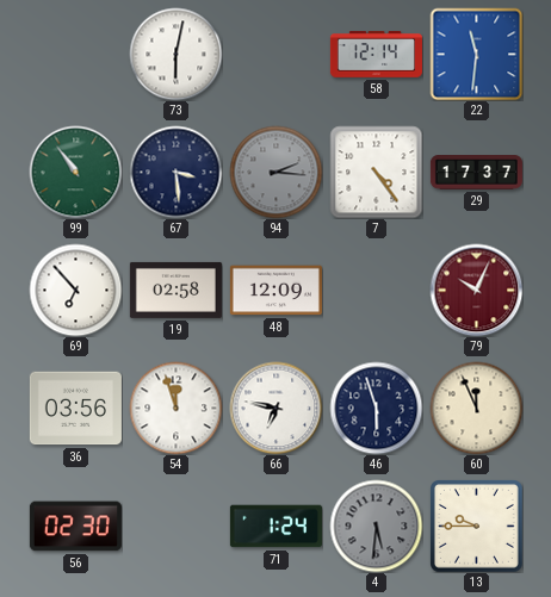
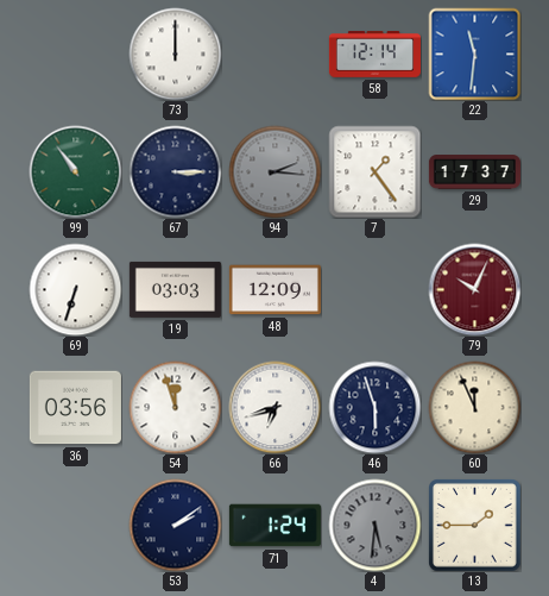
73: 6:02 -> 12:00
67: 3:29 -> 3:15
7: 4:24 -> 1:24
69: 6:53 -> 6:33
19: 02:58 -> 03:03
66: 6:47 -> 6:42
56: 02:30 -> none
53: none -> 2:09
13: 9:45 -> 1:45
